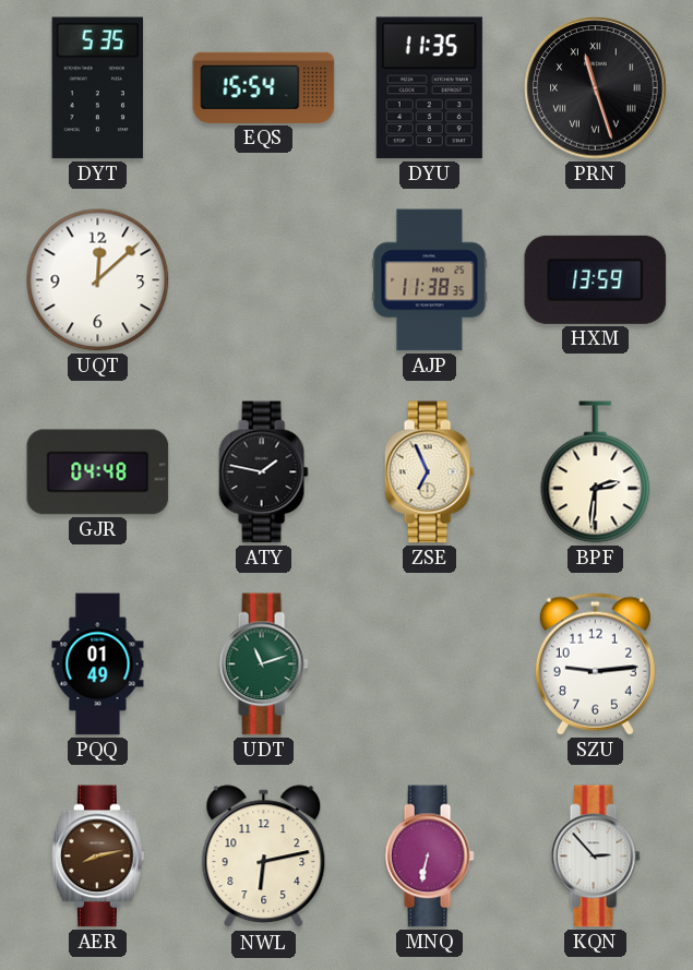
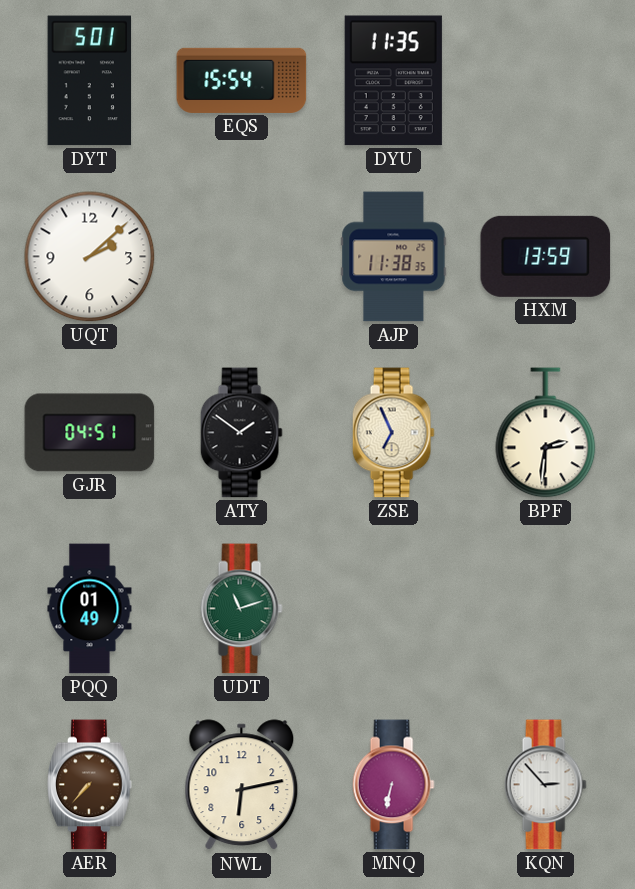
DYT: 5:35 -> 5:01
PRN: 11:27 -> none
UQT: 12:08 -> 2:08
GJR: 04:48 -> 04:51
ATY: 1:47 -> 1:51
SZU: 9:14 -> none
AER: 8:13 -> 7:37
